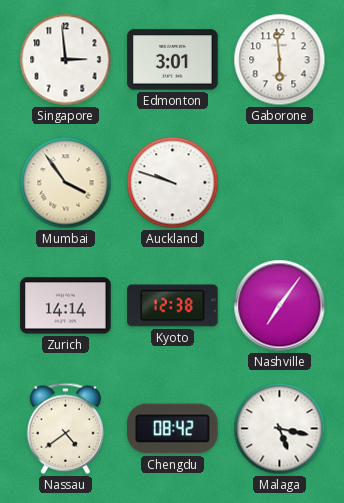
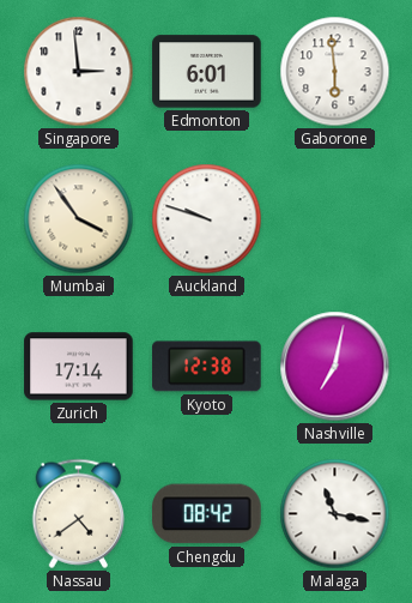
Edmonton: 3:01 -> 6:01
Zurich: 14:14 -> 17:14
Nashville: 7:06 -> 7:02
Malaga: 5:17 -> 11:17
